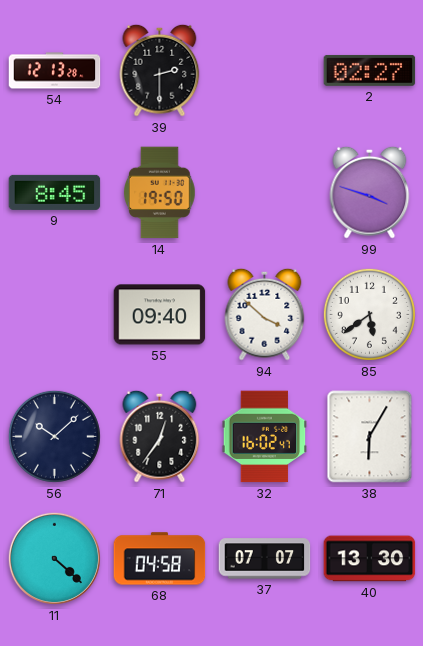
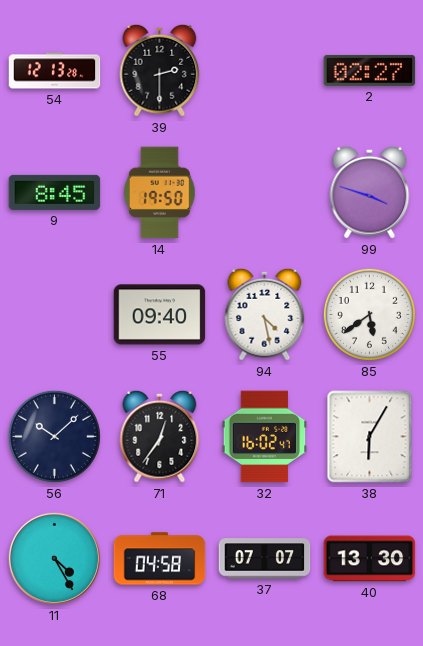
94: 3:52 -> 4:28
11: 4:22 -> 4:25
